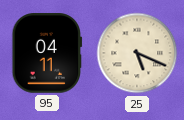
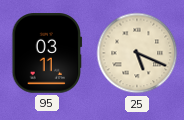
95: 04:11 -> 03:11
